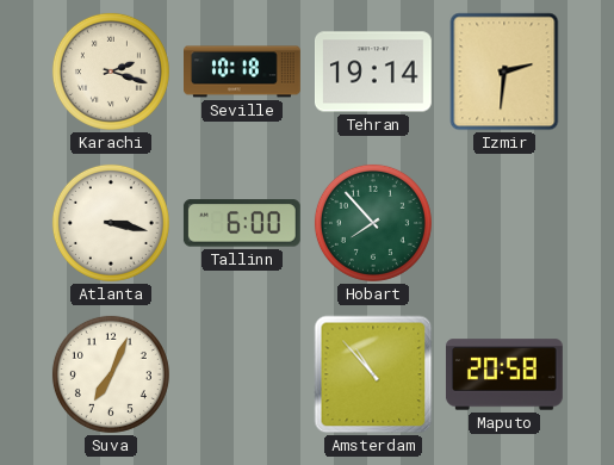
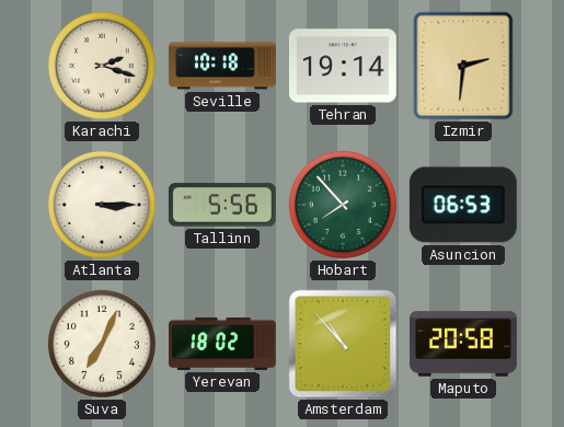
Atlanta: 3:17 -> 3:15
Tallinn: 6:00 -> 5:56
Asuncion: none -> 06:53
Yerevan: none -> 18:02
